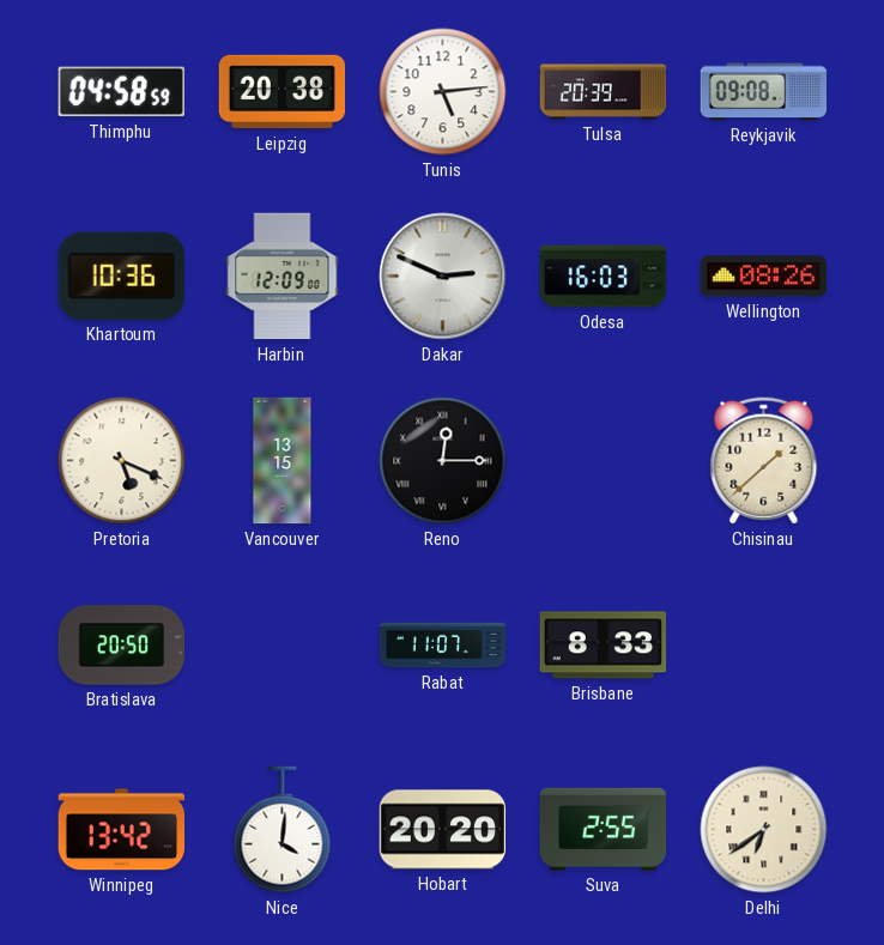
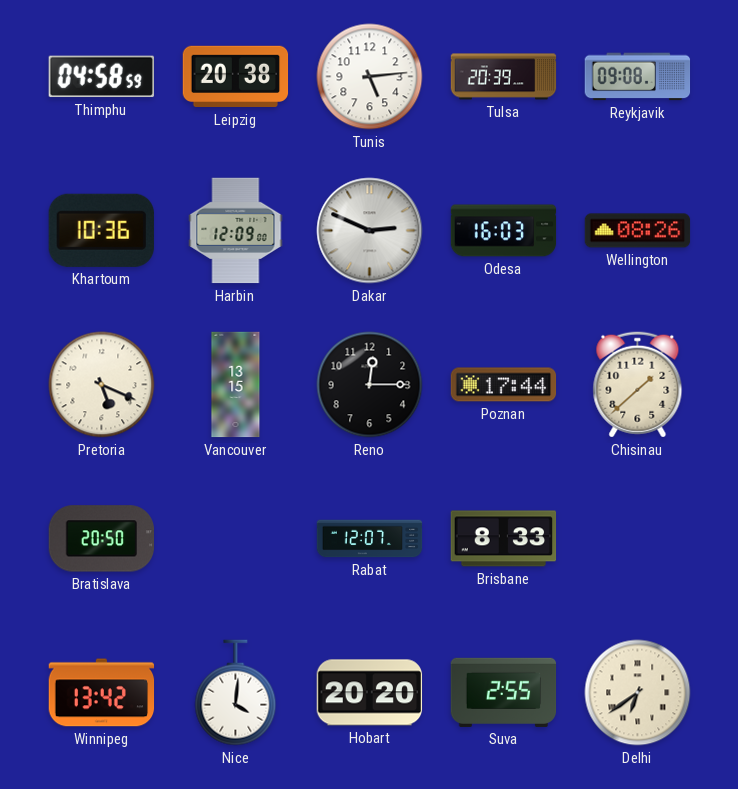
Reno numerals: Roman -> Arabic
Poznan: none -> 17:44
Rabat: 11:07 -> 12:07
